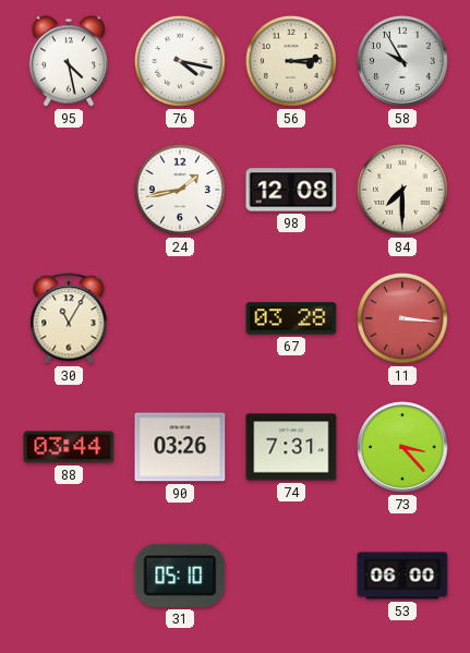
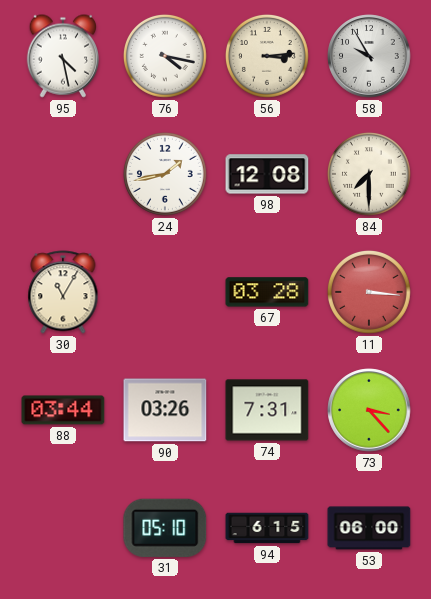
94: none -> 6:15
